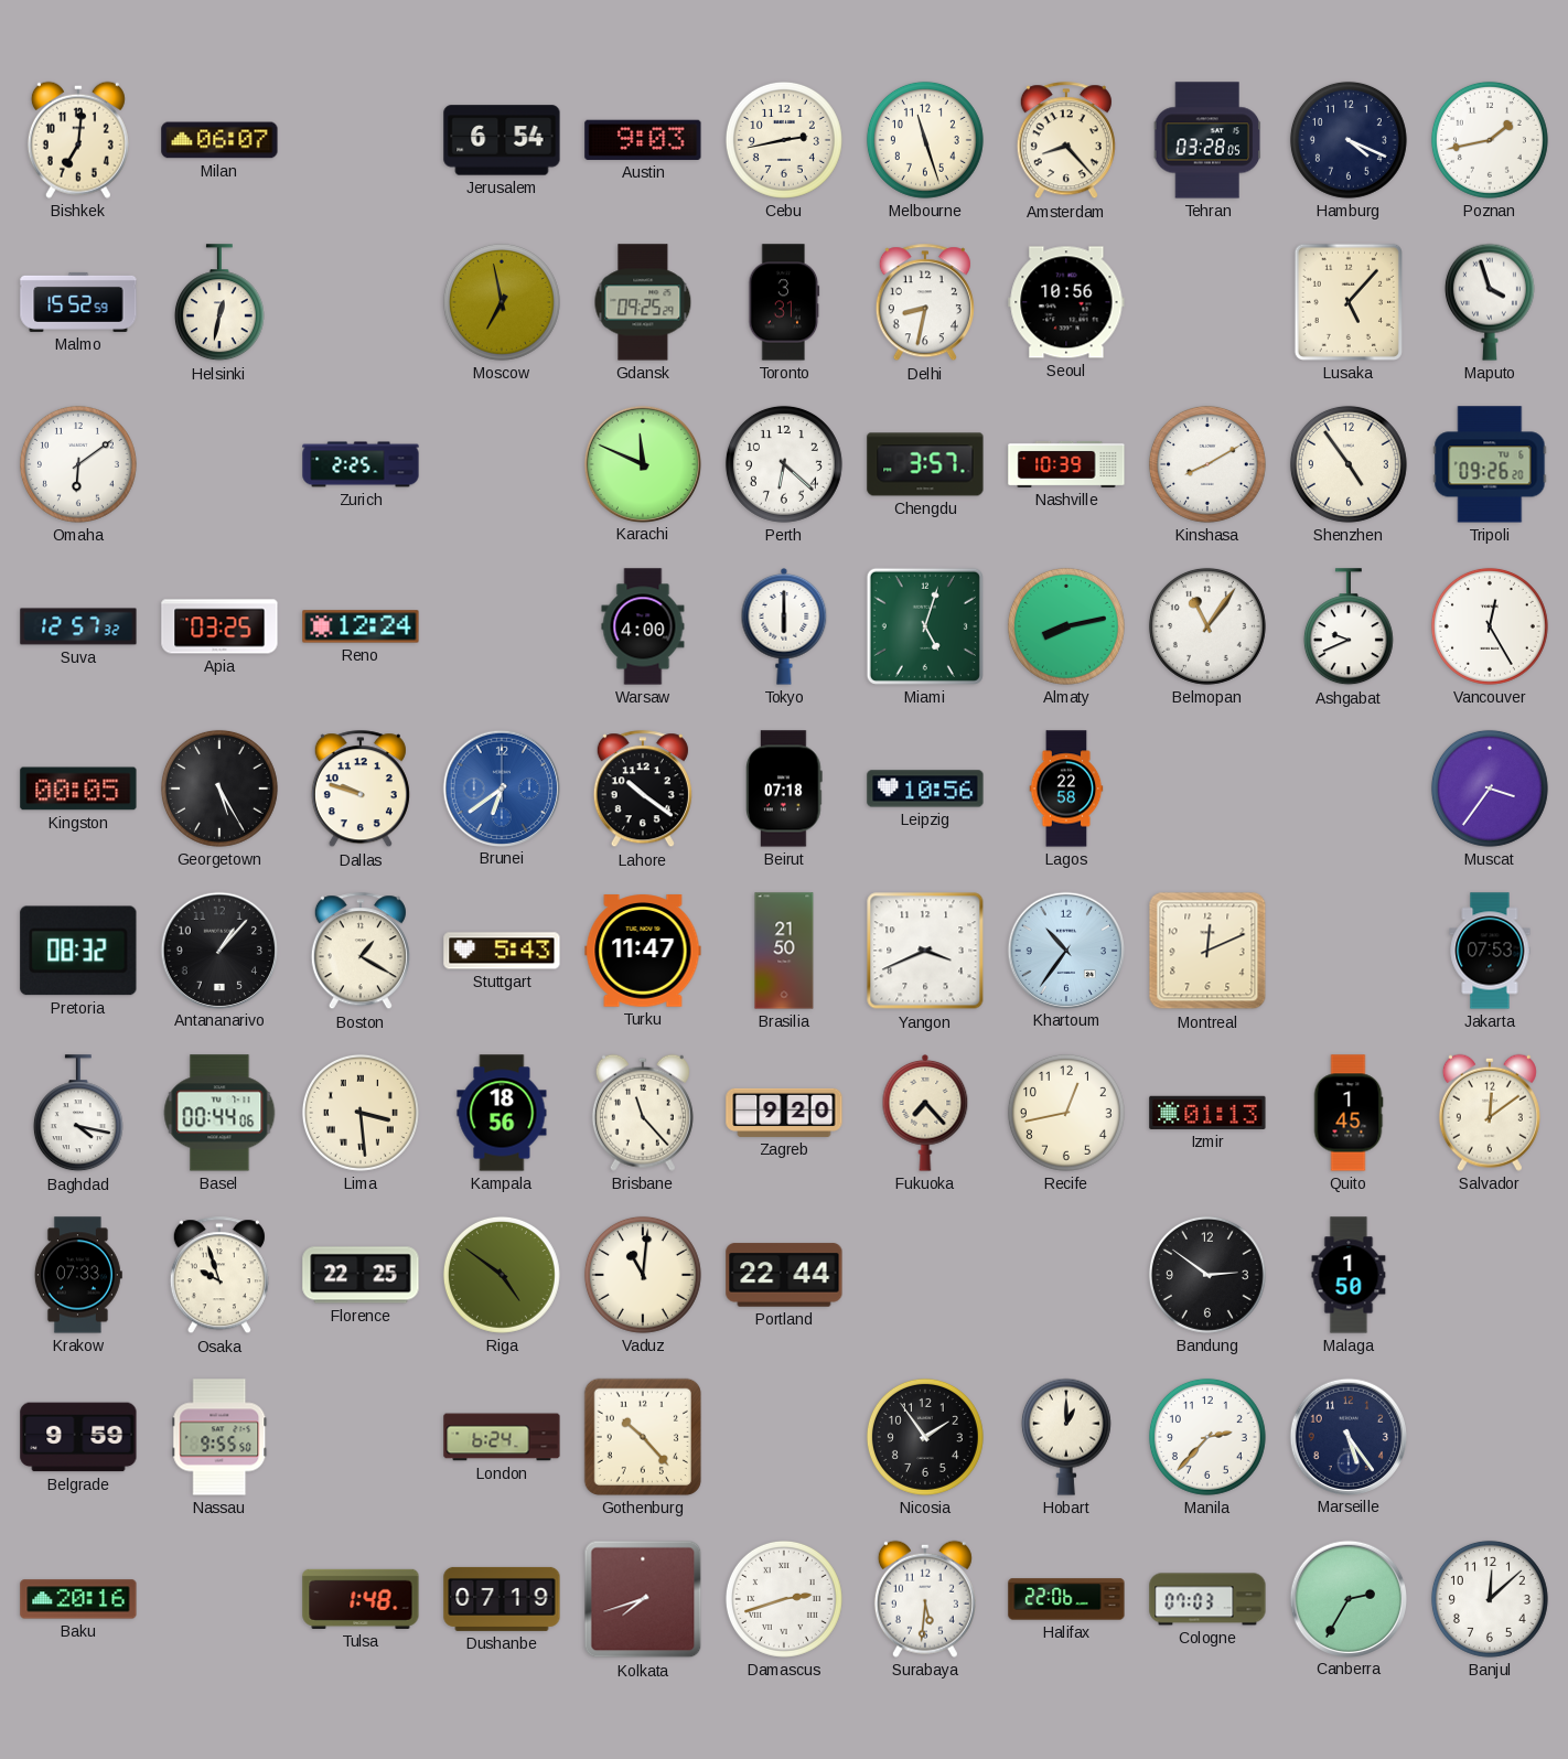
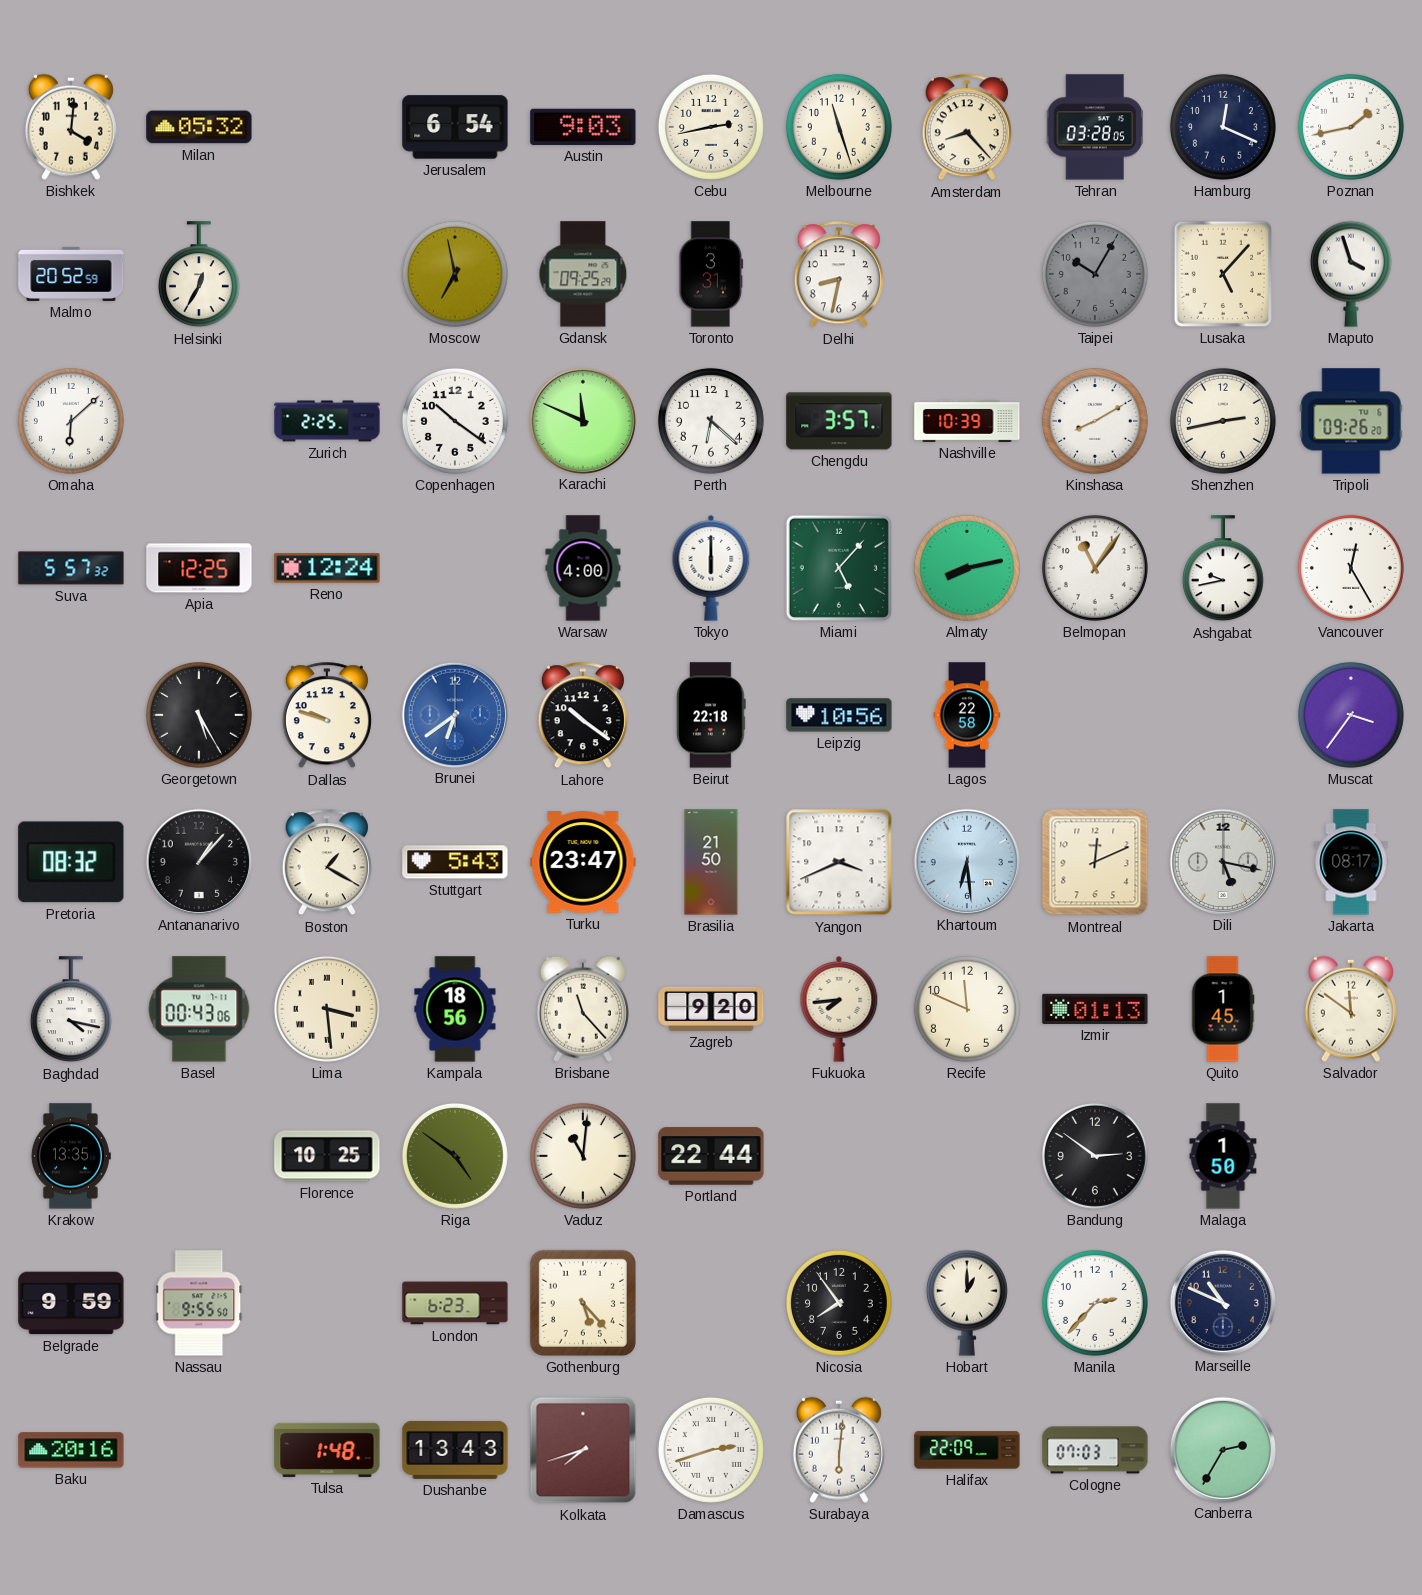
Bishkek: 7:01 -> 4:01
Milan: 06:07 -> 05:32
Hamburg: 4:19 -> 12:19
Malmo: 15:52 -> 20:52
Helsinki: 12:32 -> 12:35
Seoul: 10:56 -> none
Taipei: none -> 10:05
Omaha: 6:09 -> 6:08
Copenhagen: none -> 10:21
Shenzhen: 4:54 -> 2:43
Suva: 12:57 -> 5:57
Apia: 03:25 -> 12:25
Miami: 5:03 -> 5:07
Ashgabat: 9:41 -> 9:43
Kingston: 00:05 -> none
Beirut: 07:18 -> 22:18
Turku: 11:47 -> 23:47
Khartoum: 10:36 -> 6:29
Dili: none -> 5:17
Jakarta: 07:53 -> 08:17
Basel: 00:44 -> 00:43
Fukuoka: 7:23 -> 7:44
Recife: 12:43 -> 11:49
Salvador: 12:09 -> 11:51
Krakow: 07:33 -> 13:35
Osaka: 9:57 -> none
Florence: 22:25 -> 10:25
London: 6:24 -> 6:23
Gothenburg: 10:23 -> 5:23
Nicosia: 1:54 -> 7:54
Marseille: 5:24 -> 10:49
Dushanbe: 07:19 -> 13:43
Surabaya: 5:31 -> 6:01
Halifax: 22:06 -> 22:09
Banjul: 12:08 -> none
